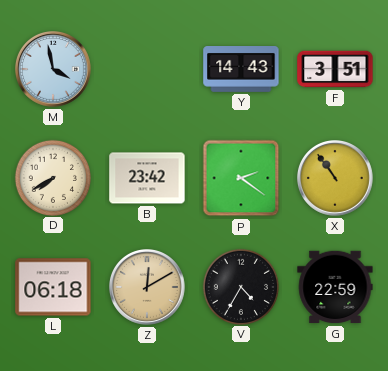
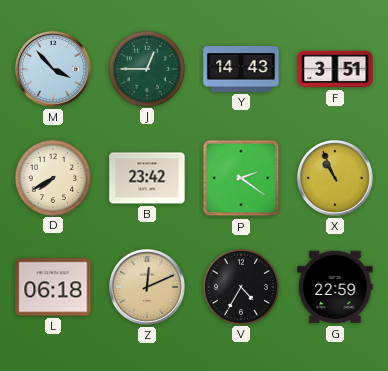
M: 3:58 -> 3:53
J: none -> 12:45
X: 10:54 -> 10:56
Z: 12:10 -> 12:11
